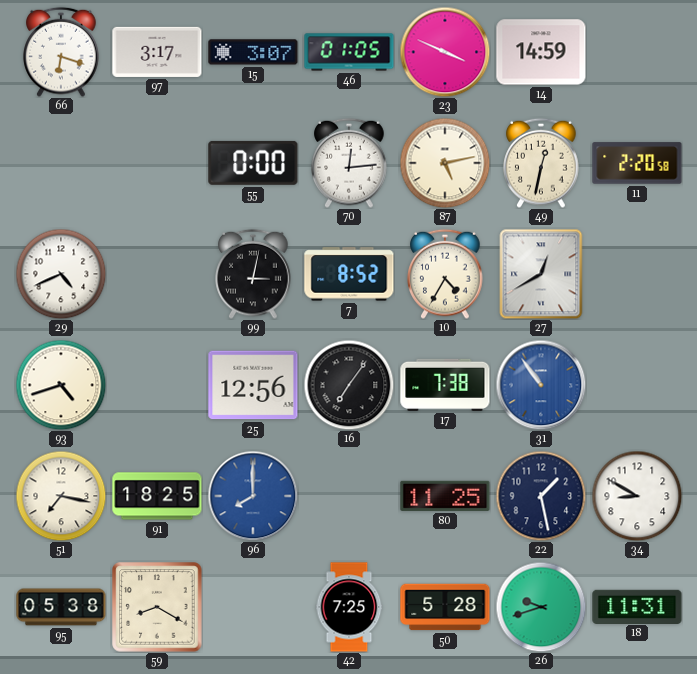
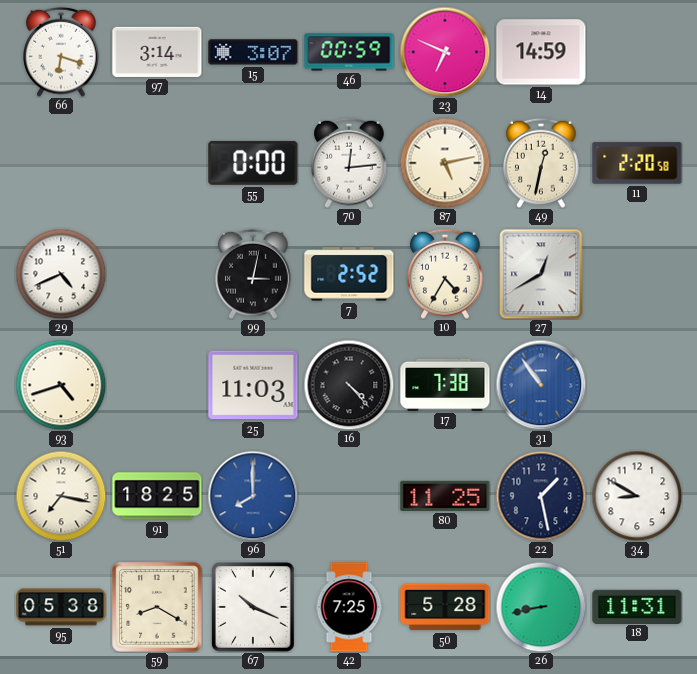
97: 3:17 -> 3:14
46: 01:05 -> 00:59
23: 3:49 -> 6:49
7: 8:52 -> 2:52
25: 12:56 -> 11:03
16: 7:06 -> 4:23
67: none -> 10:19
26: 9:42 -> 8:43
